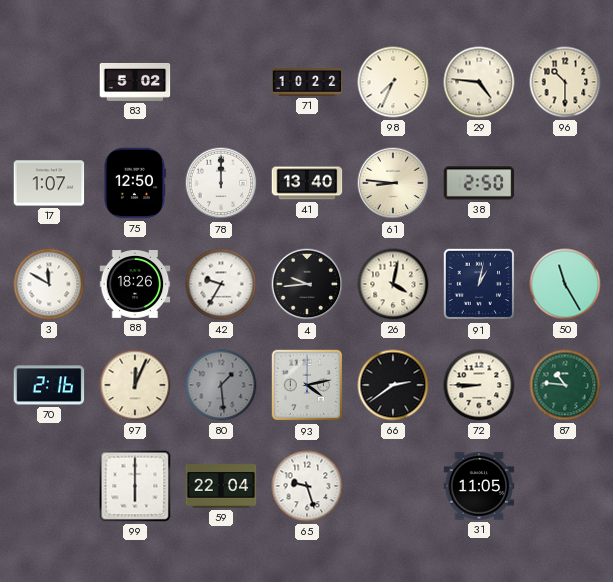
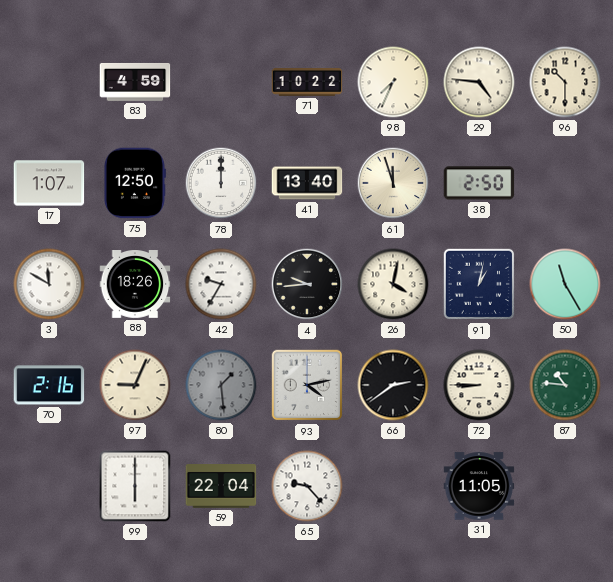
83: 5:02 -> 4:59
61: 8:46 -> 11:57
97: 12:04 -> 9:04
65: 9:27 -> 9:23
